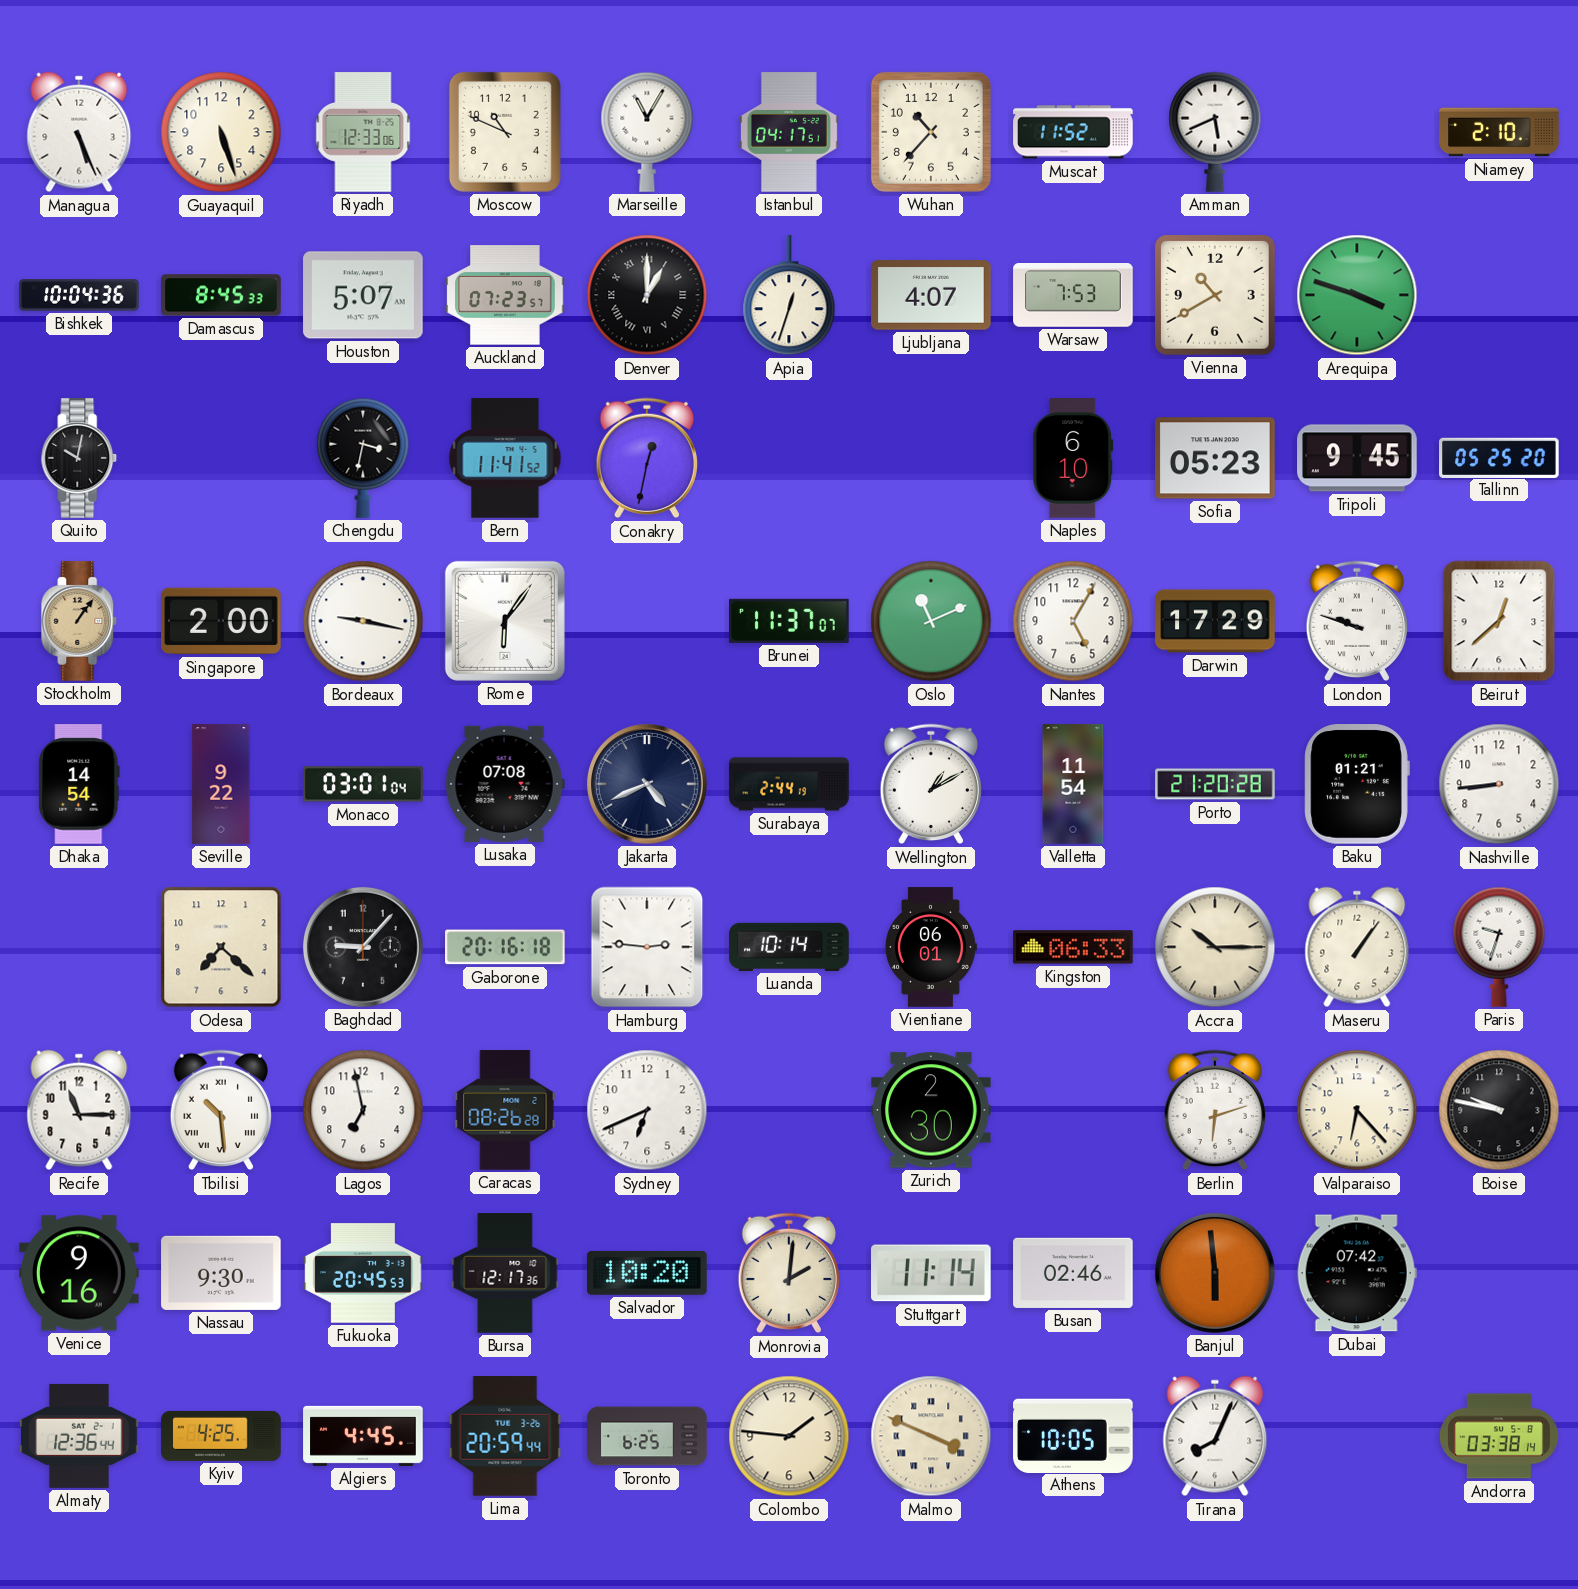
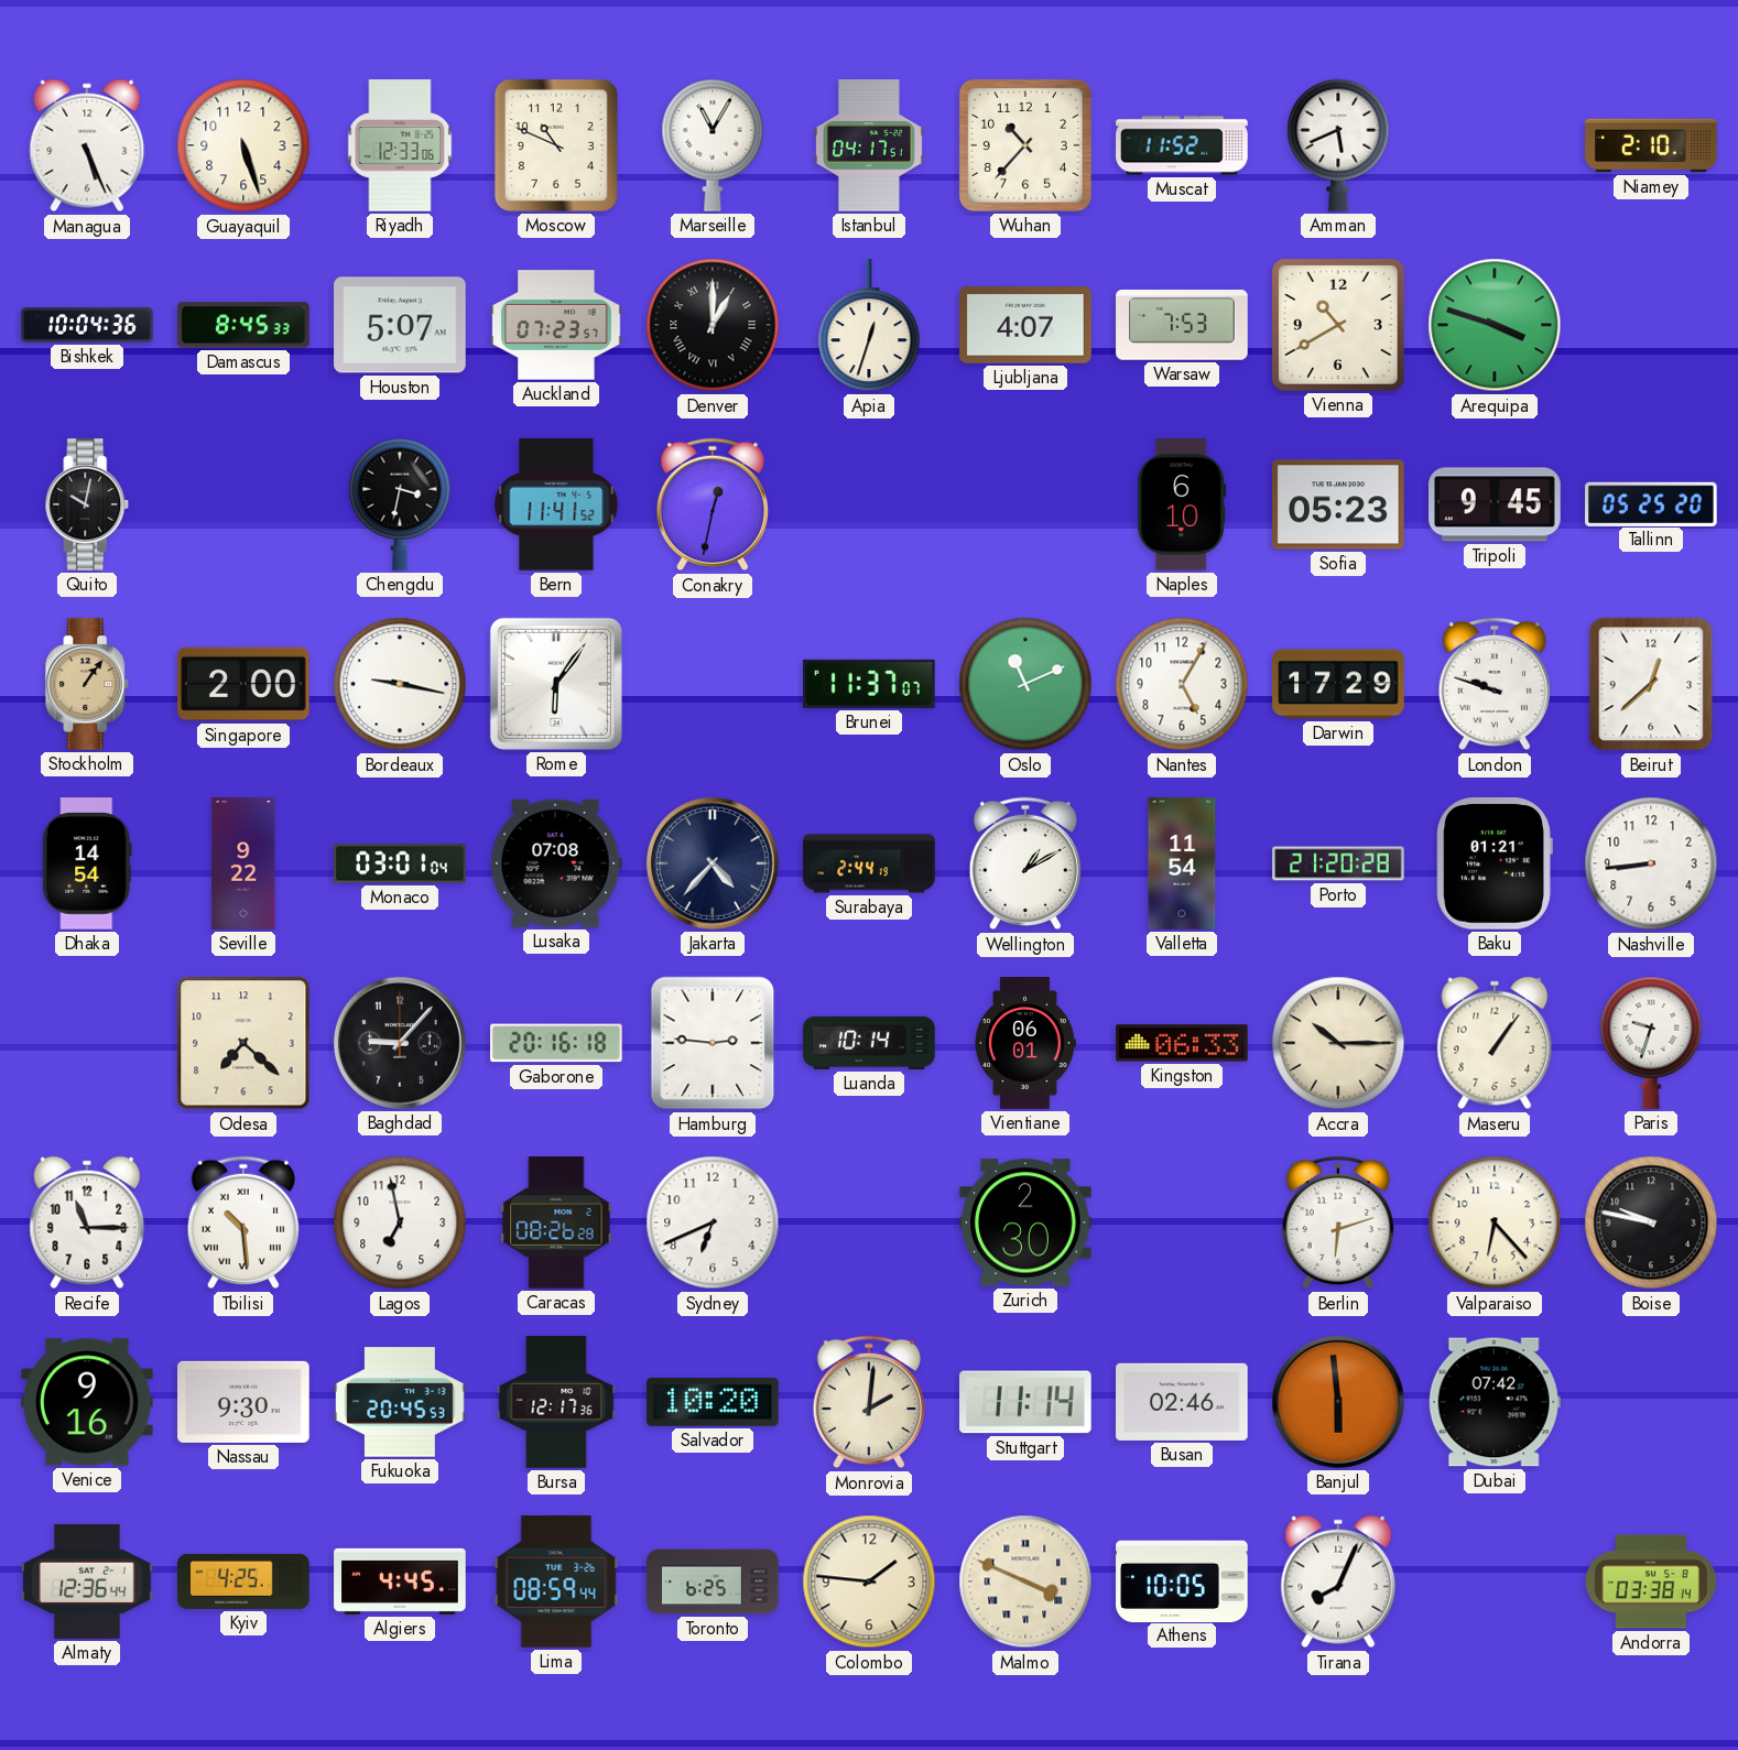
Jakarta: 4:41 -> 4:37
Lima: 20:59 -> 08:59
